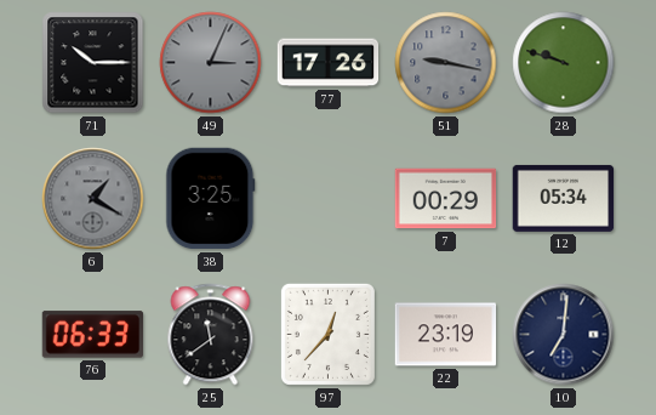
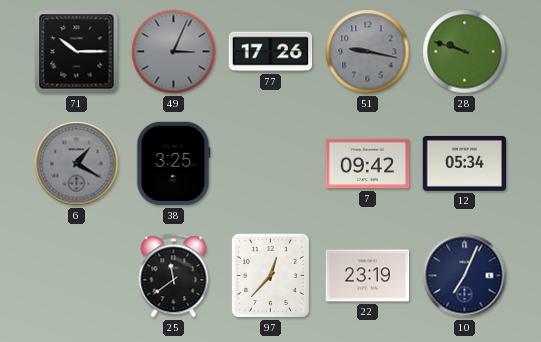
7: 00:29 -> 09:42
76: 06:33 -> none
10: 7:01 -> 7:04
